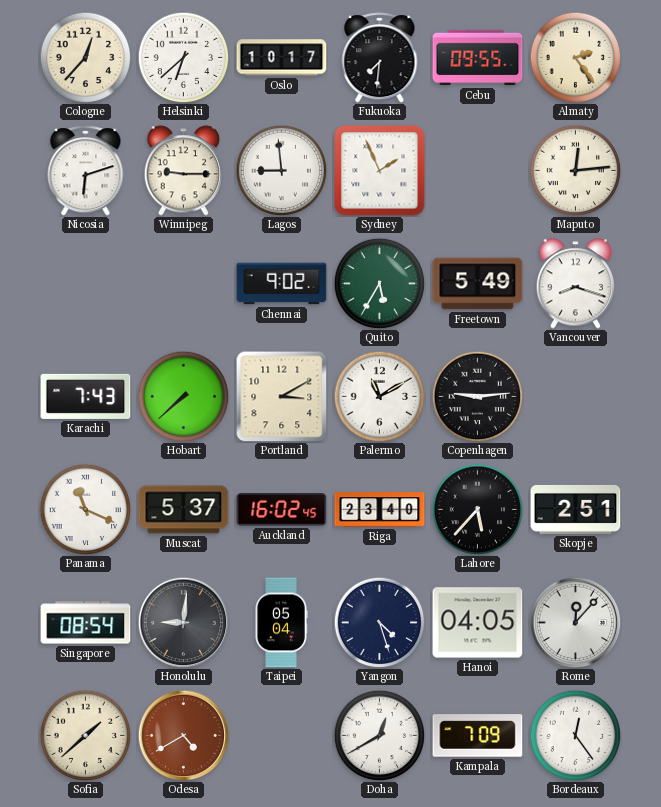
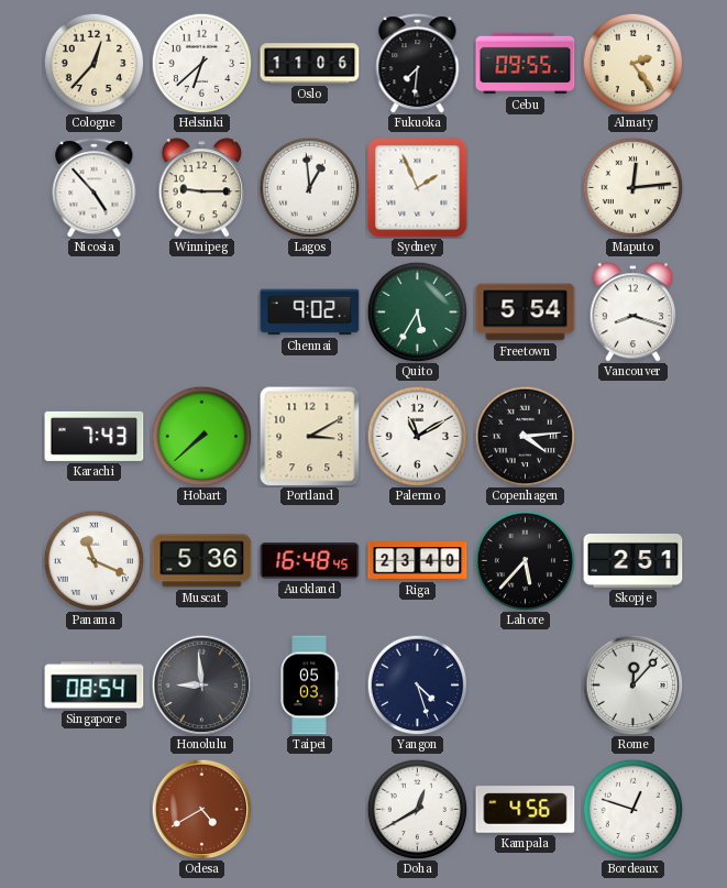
Oslo: 10:17 -> 11:06
Nicosia: 6:12 -> 4:53
Lagos: 8:59 -> 12:59
Freetown: 5:49 -> 5:54
Copenhagen: 9:14 -> 4:14
Muscat: 5:37 -> 5:36
Auckland: 16:02 -> 16:48
Honolulu: 9:01 -> 8:59
Taipei: 05:04 -> 05:03
Hanoi: 04:05 -> none
Sofia: 1:38 -> none
Kampala: 7:09 -> 4:56
Bordeaux: 12:24 -> 12:48
